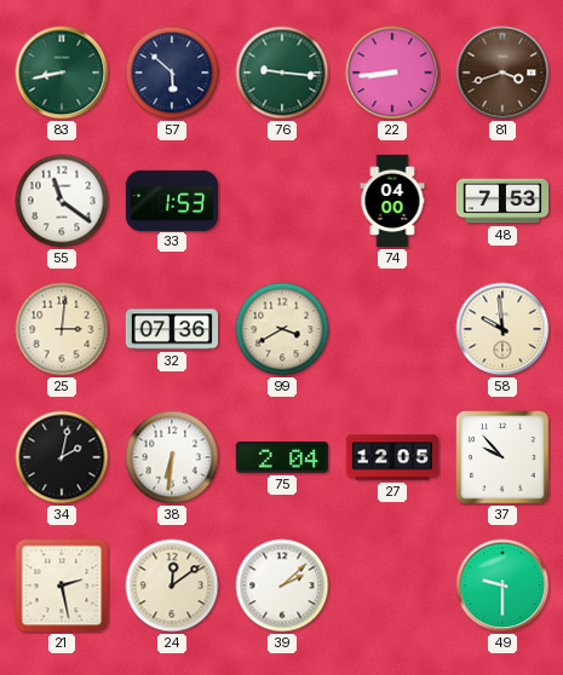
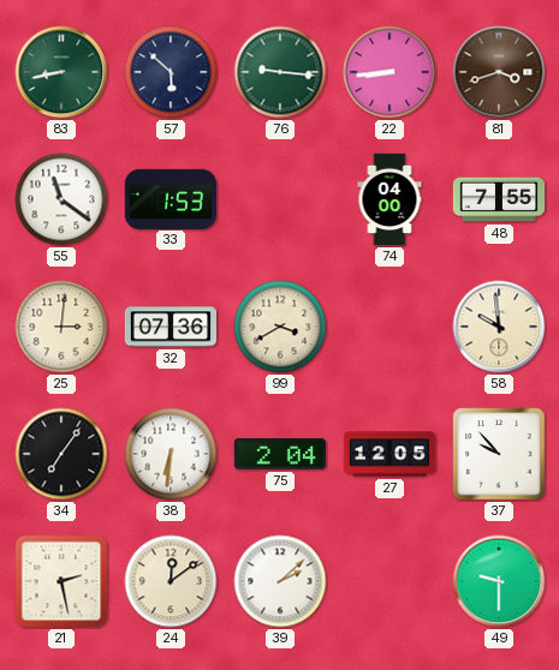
48: 7:53 -> 7:55
34: 2:02 -> 7:06
